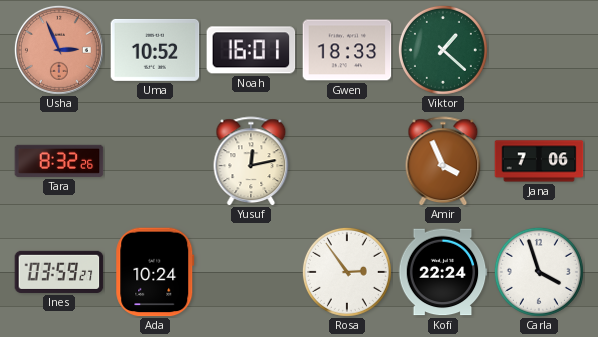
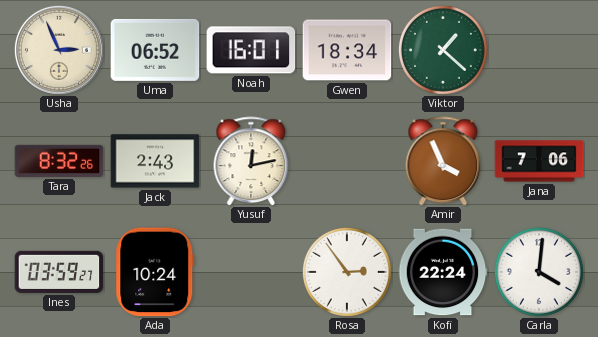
Usha dial: salmon -> cream
Uma: 10:52 -> 06:52
Gwen: 18:33 -> 18:34
Jack: none -> 2:43
Carla: 3:57 -> 4:01
